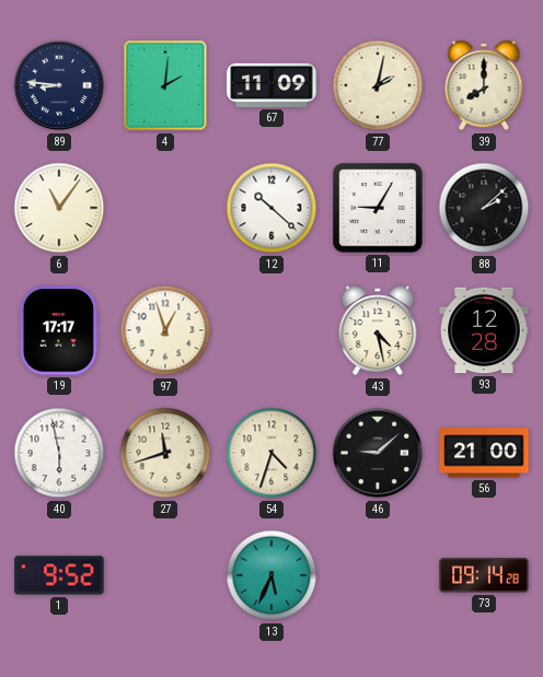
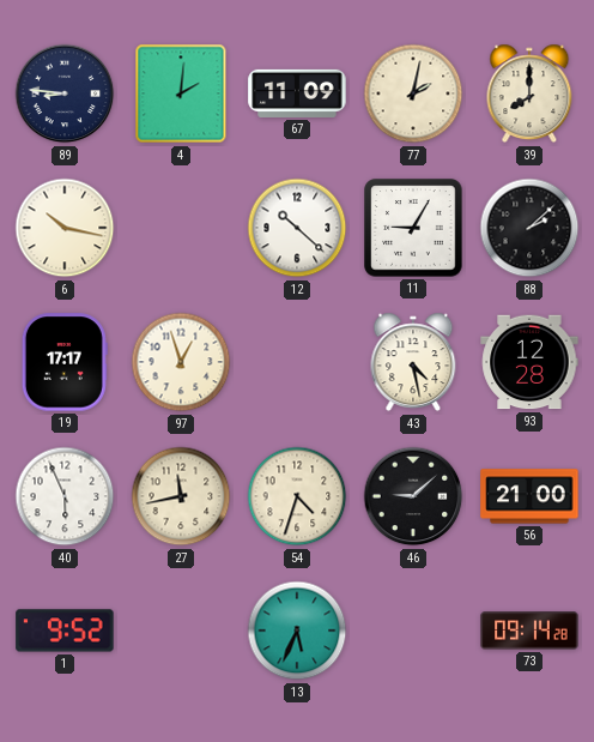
6: 11:06 -> 10:17
40: 5:58 -> 5:56
27: 11:42 -> 11:43
